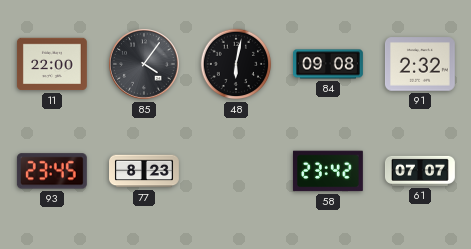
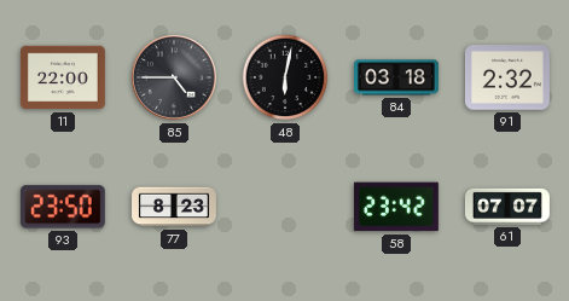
85: 4:06 -> 4:45
84: 09:08 -> 03:18
93: 23:45 -> 23:50
